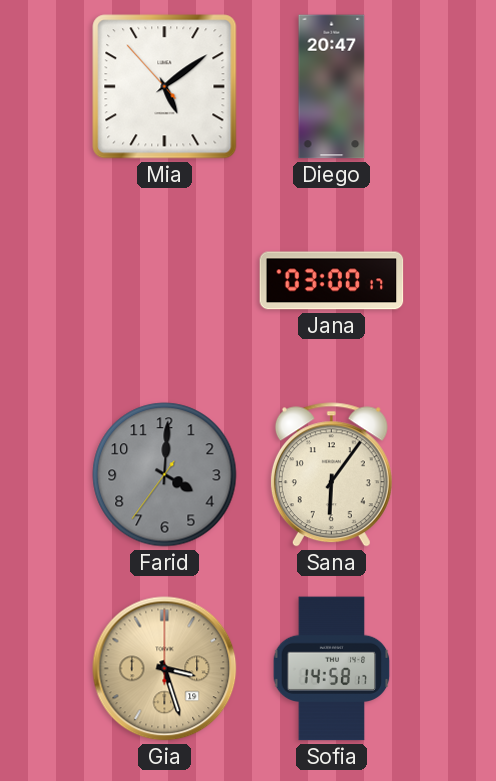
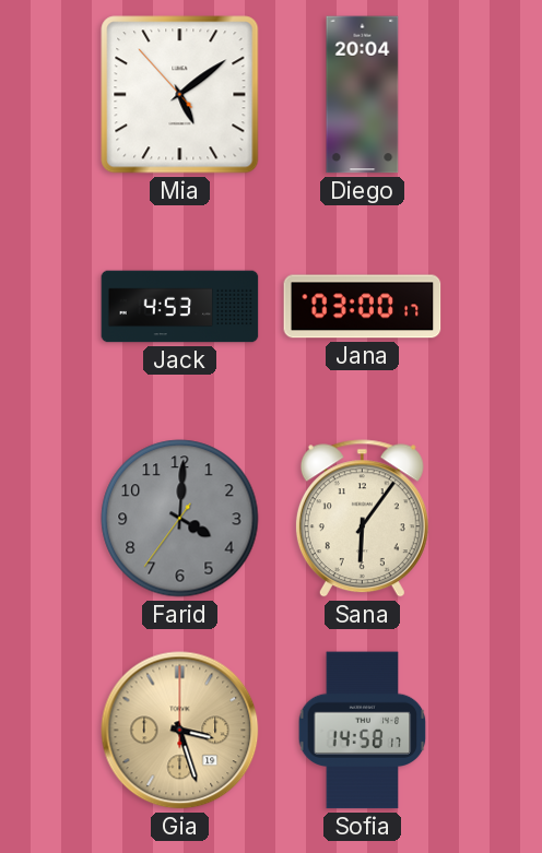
Diego: 20:47 -> 20:04
Jack: none -> 4:53
